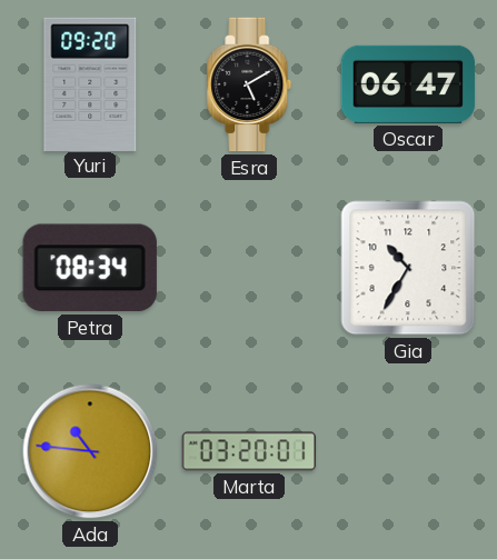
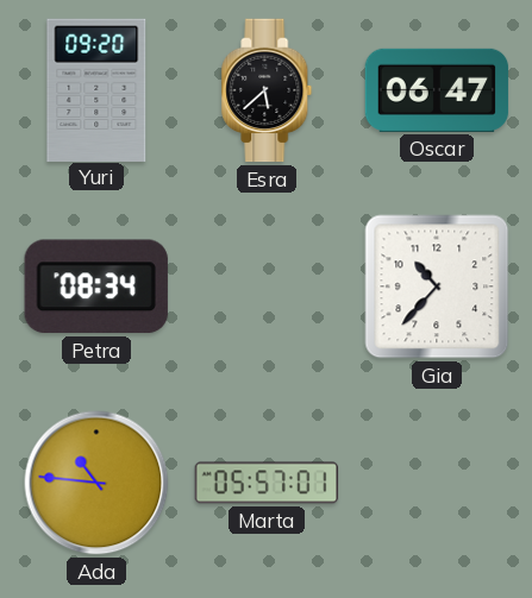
Esra: 5:10 -> 5:38
Gia: 10:35 -> 10:37
Marta: 03:20 -> 05:57
